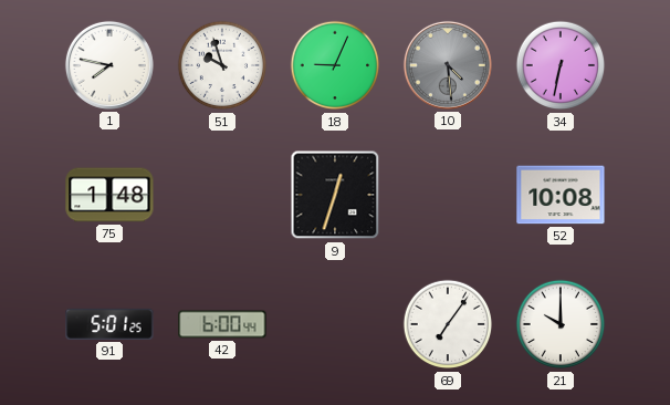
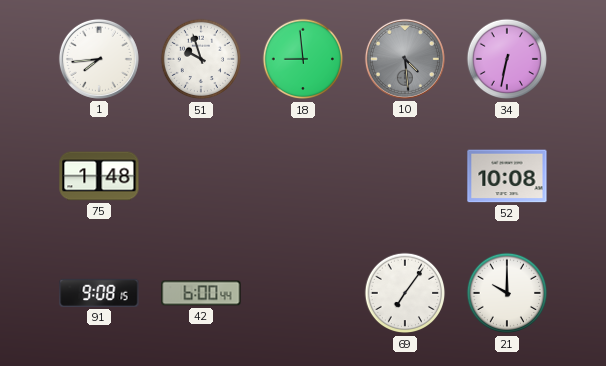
1: 7:47 -> 7:44
18: 9:04 -> 8:59
9: 12:33 -> none
91: 5:01 -> 9:08
